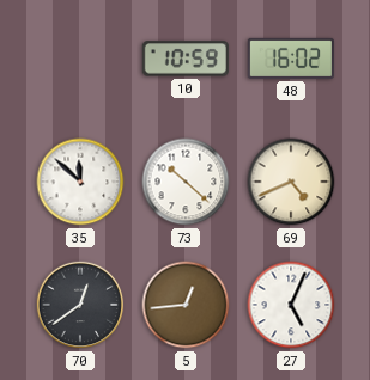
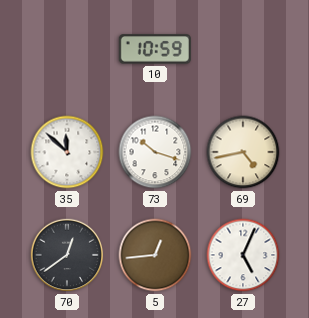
48: 16:02 -> none
73: 10:22 -> 10:18
69: 4:41 -> 4:43
